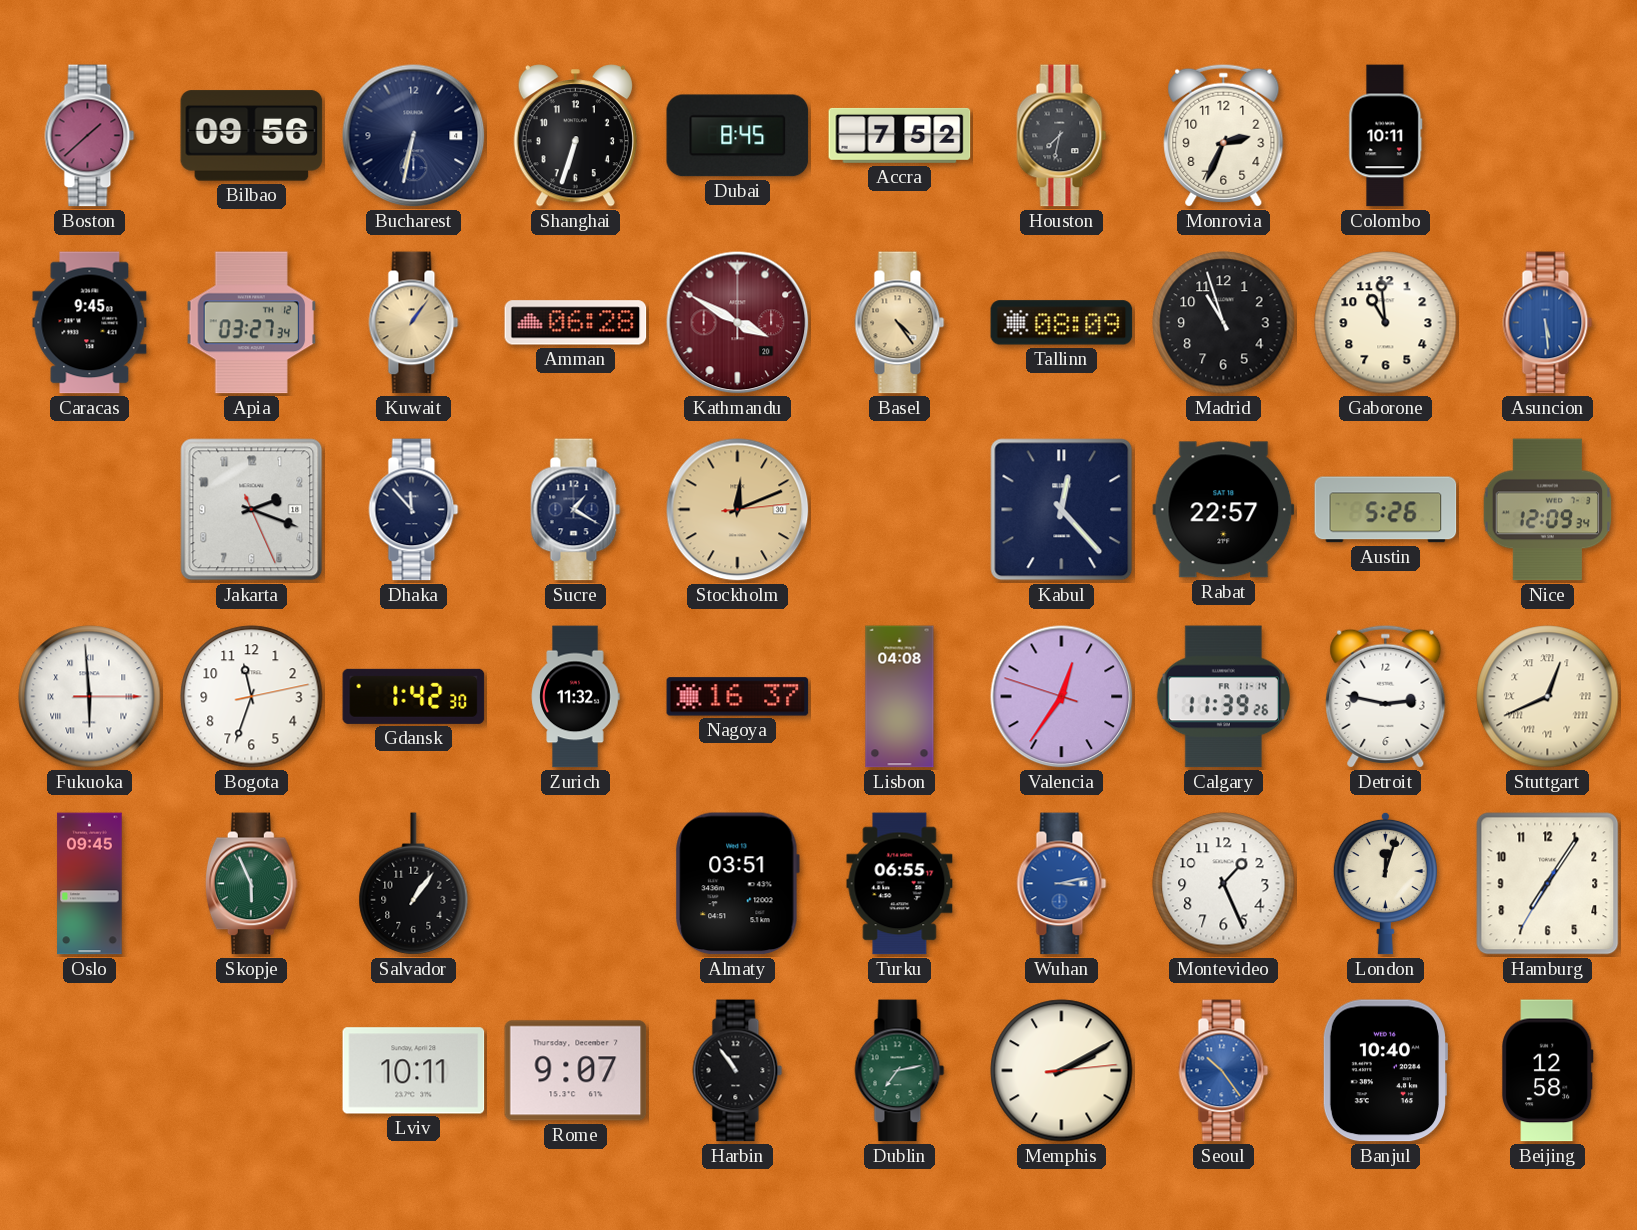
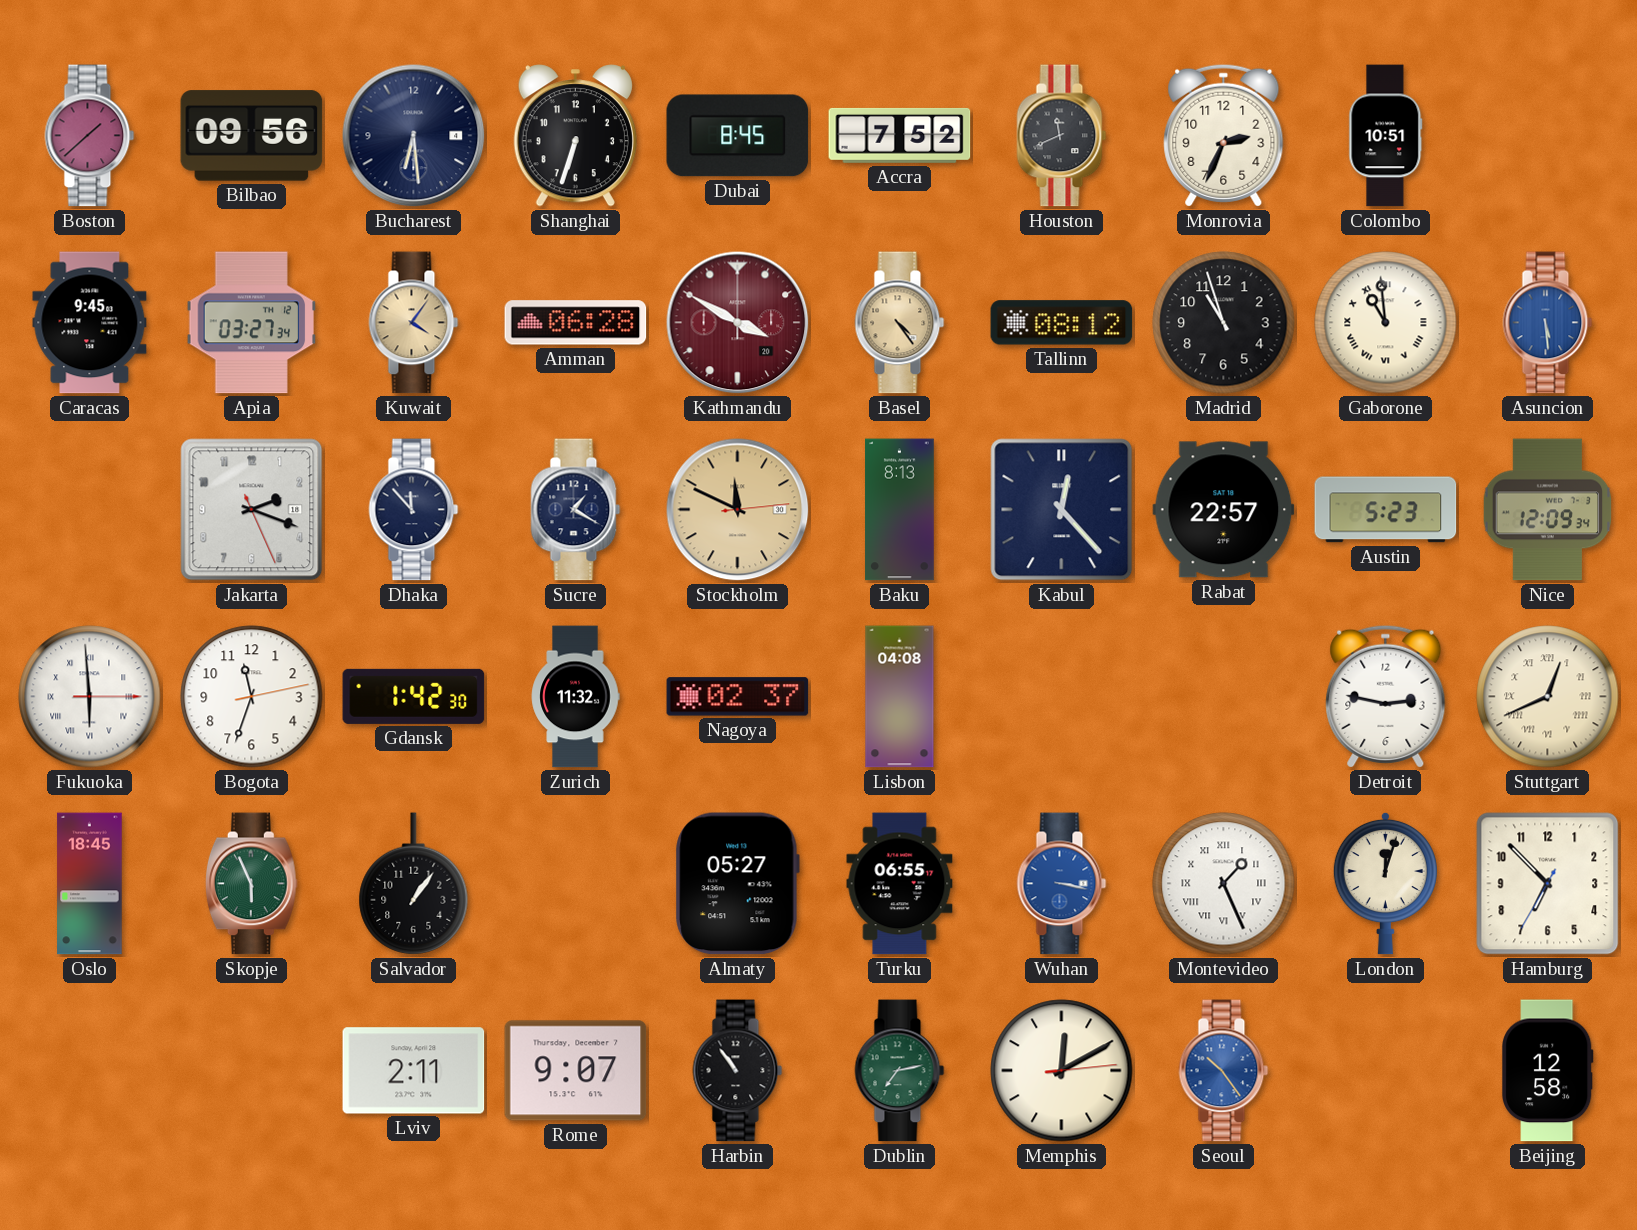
Bucharest: 6:32 -> 6:29
Houston: 7:32 -> 11:41
Colombo: 10:11 -> 10:51
Kuwait: 1:06 -> 4:06
Tallinn: 08:09 -> 08:12
Gaborone numerals: Arabic -> Roman
Stockholm: 12:11 -> 11:49
Baku: none -> 8:13
Austin: 5:26 -> 5:23
Nagoya: 16:37 -> 02:37
Valencia: 12:35 -> none
Calgary: 11:39 -> none
Oslo: 09:45 -> 18:45
Almaty: 03:51 -> 05:27
Wuhan: 3:13 -> 3:17
Montevideo numerals: Arabic -> Roman
Hamburg: 7:05 -> 6:52
Lviv: 10:11 -> 2:11
Memphis: 2:10 -> 12:10
Banjul: 10:40 -> none
